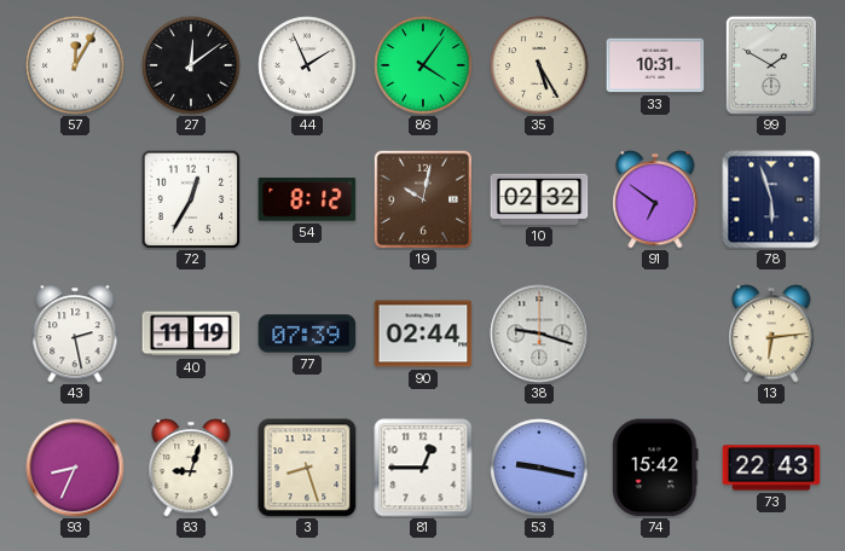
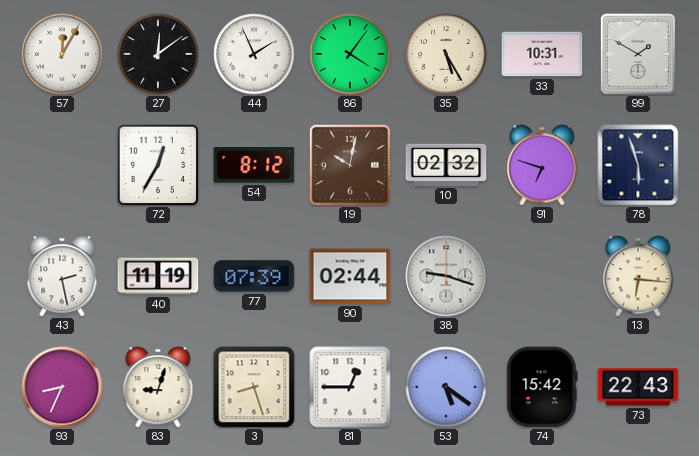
91: 6:51 -> 6:48
13: 6:14 -> 6:16
53: 9:17 -> 5:21
